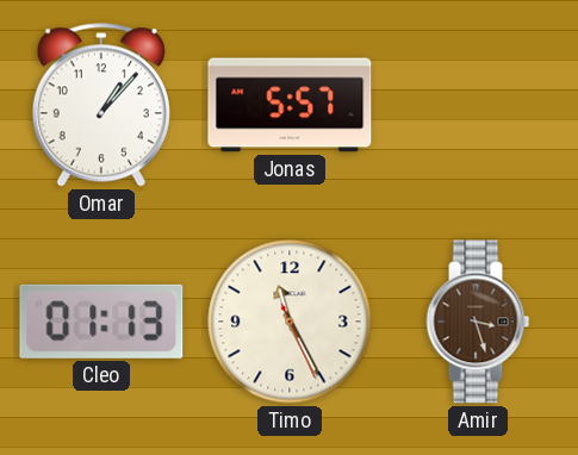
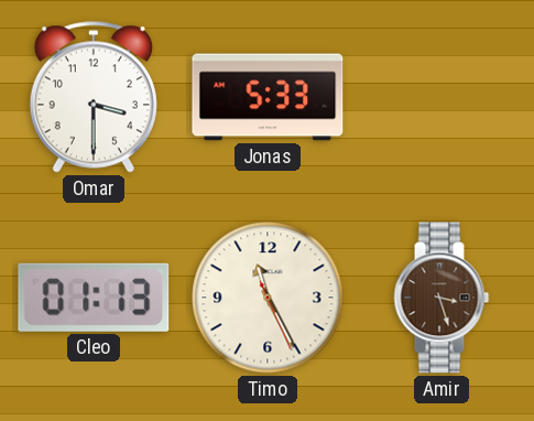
Omar: 1:07 -> 3:30
Jonas: 5:57 -> 5:33
